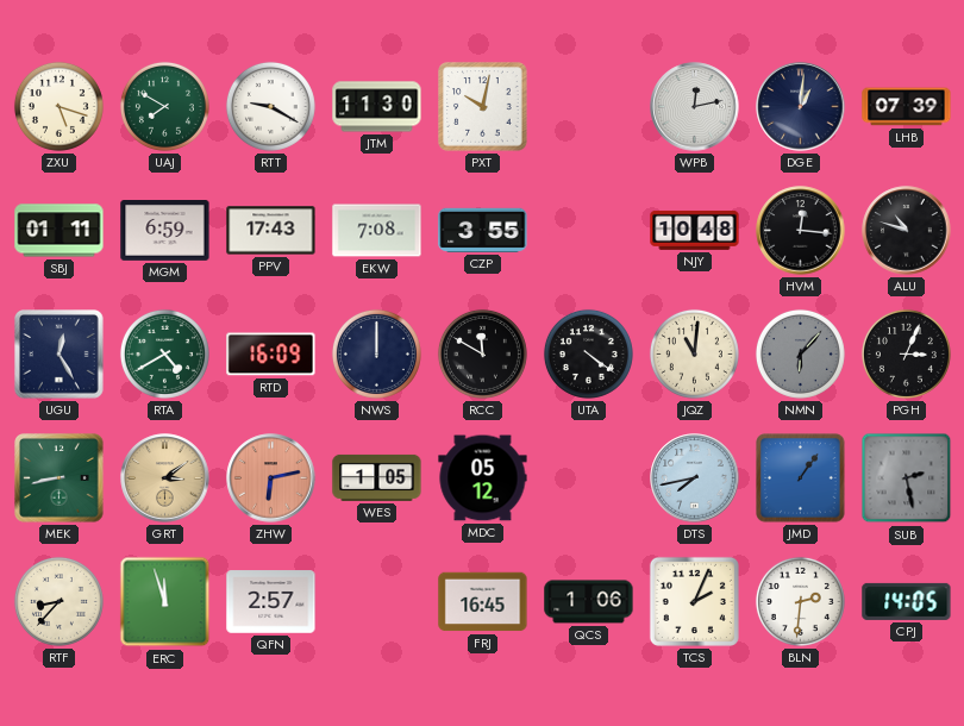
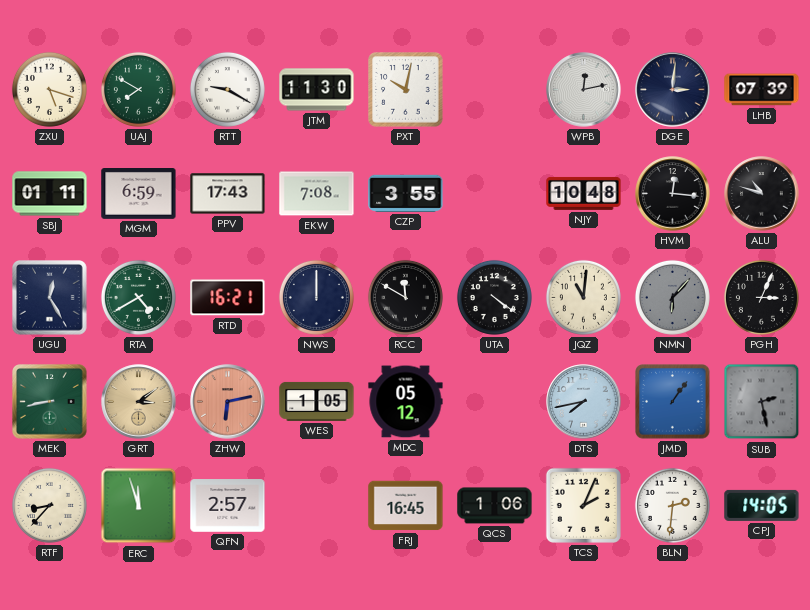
DGE: 1:01 -> 3:01
RTD: 16:09 -> 16:21
